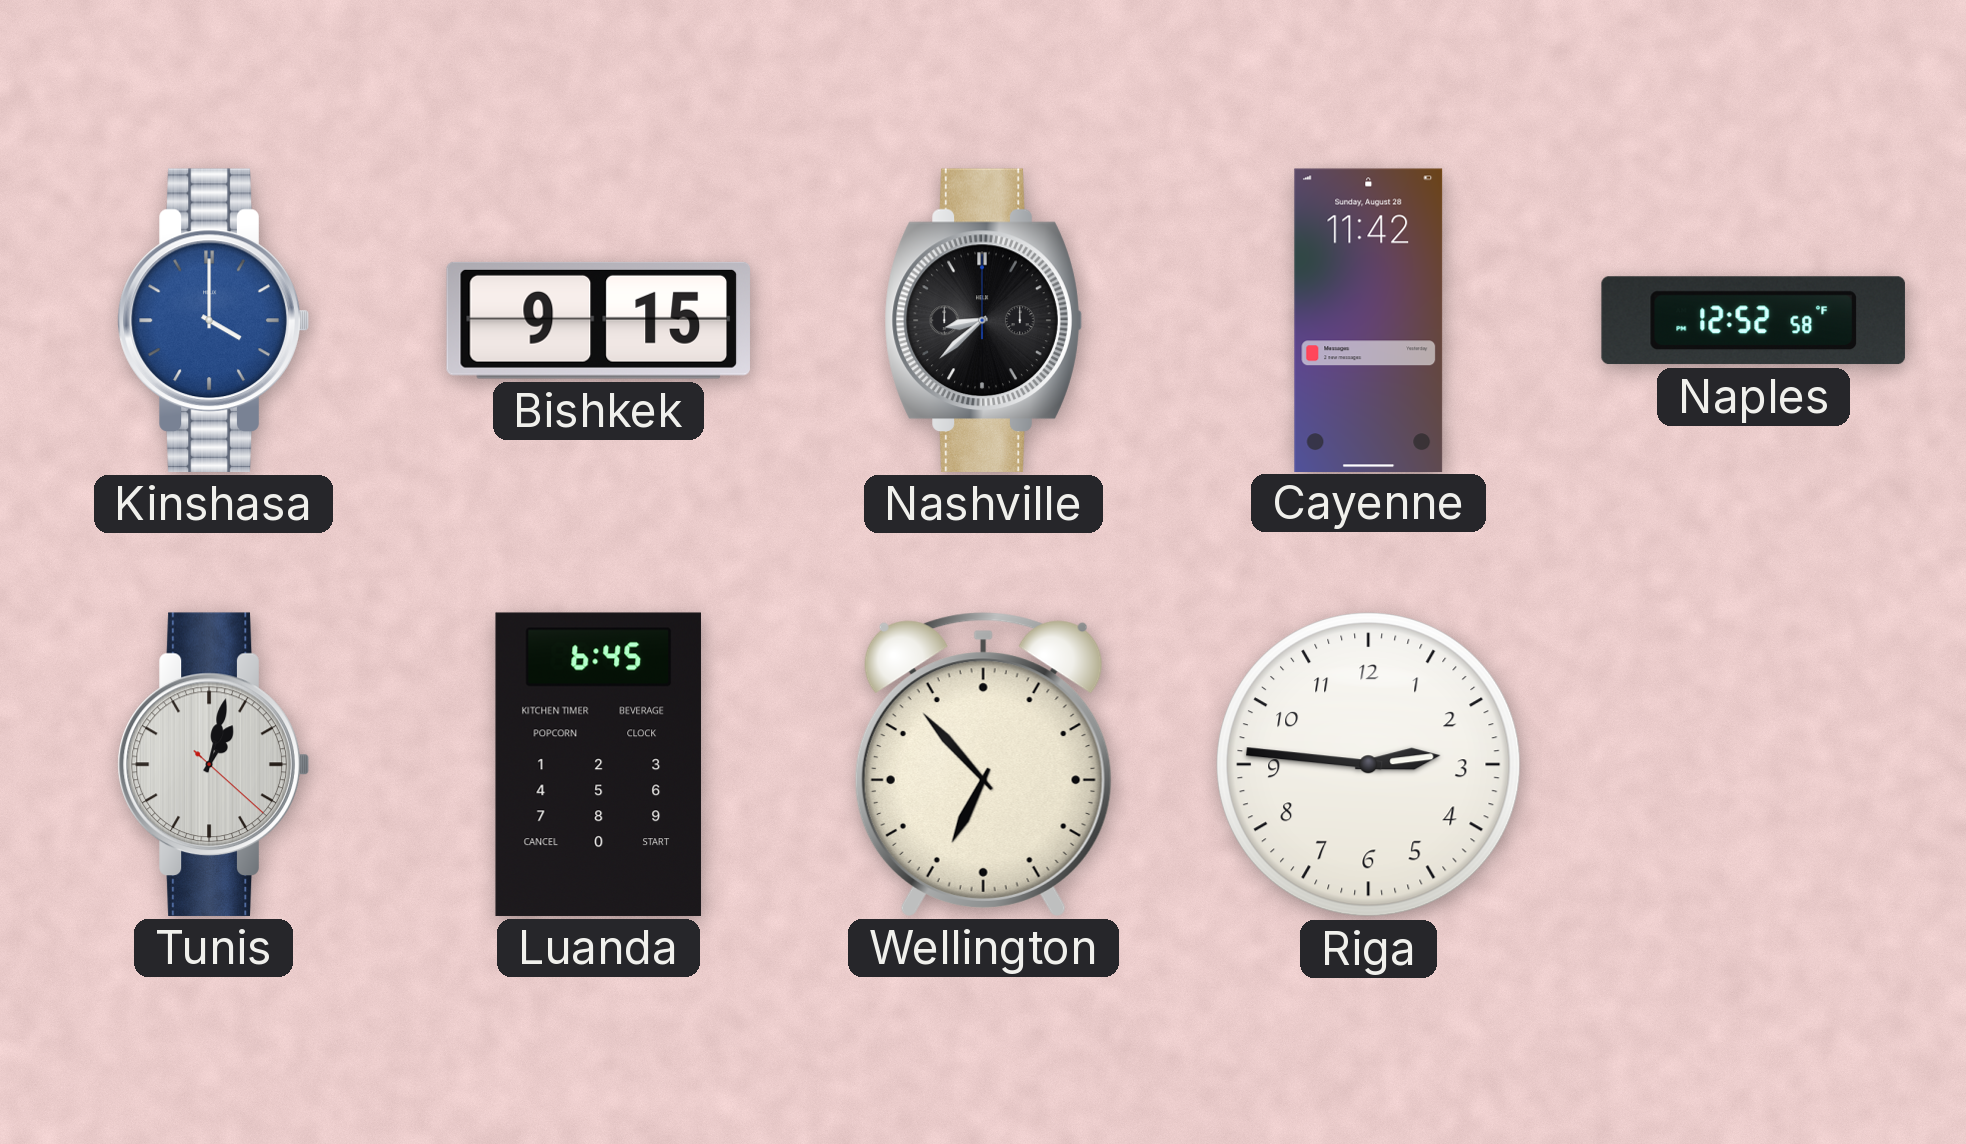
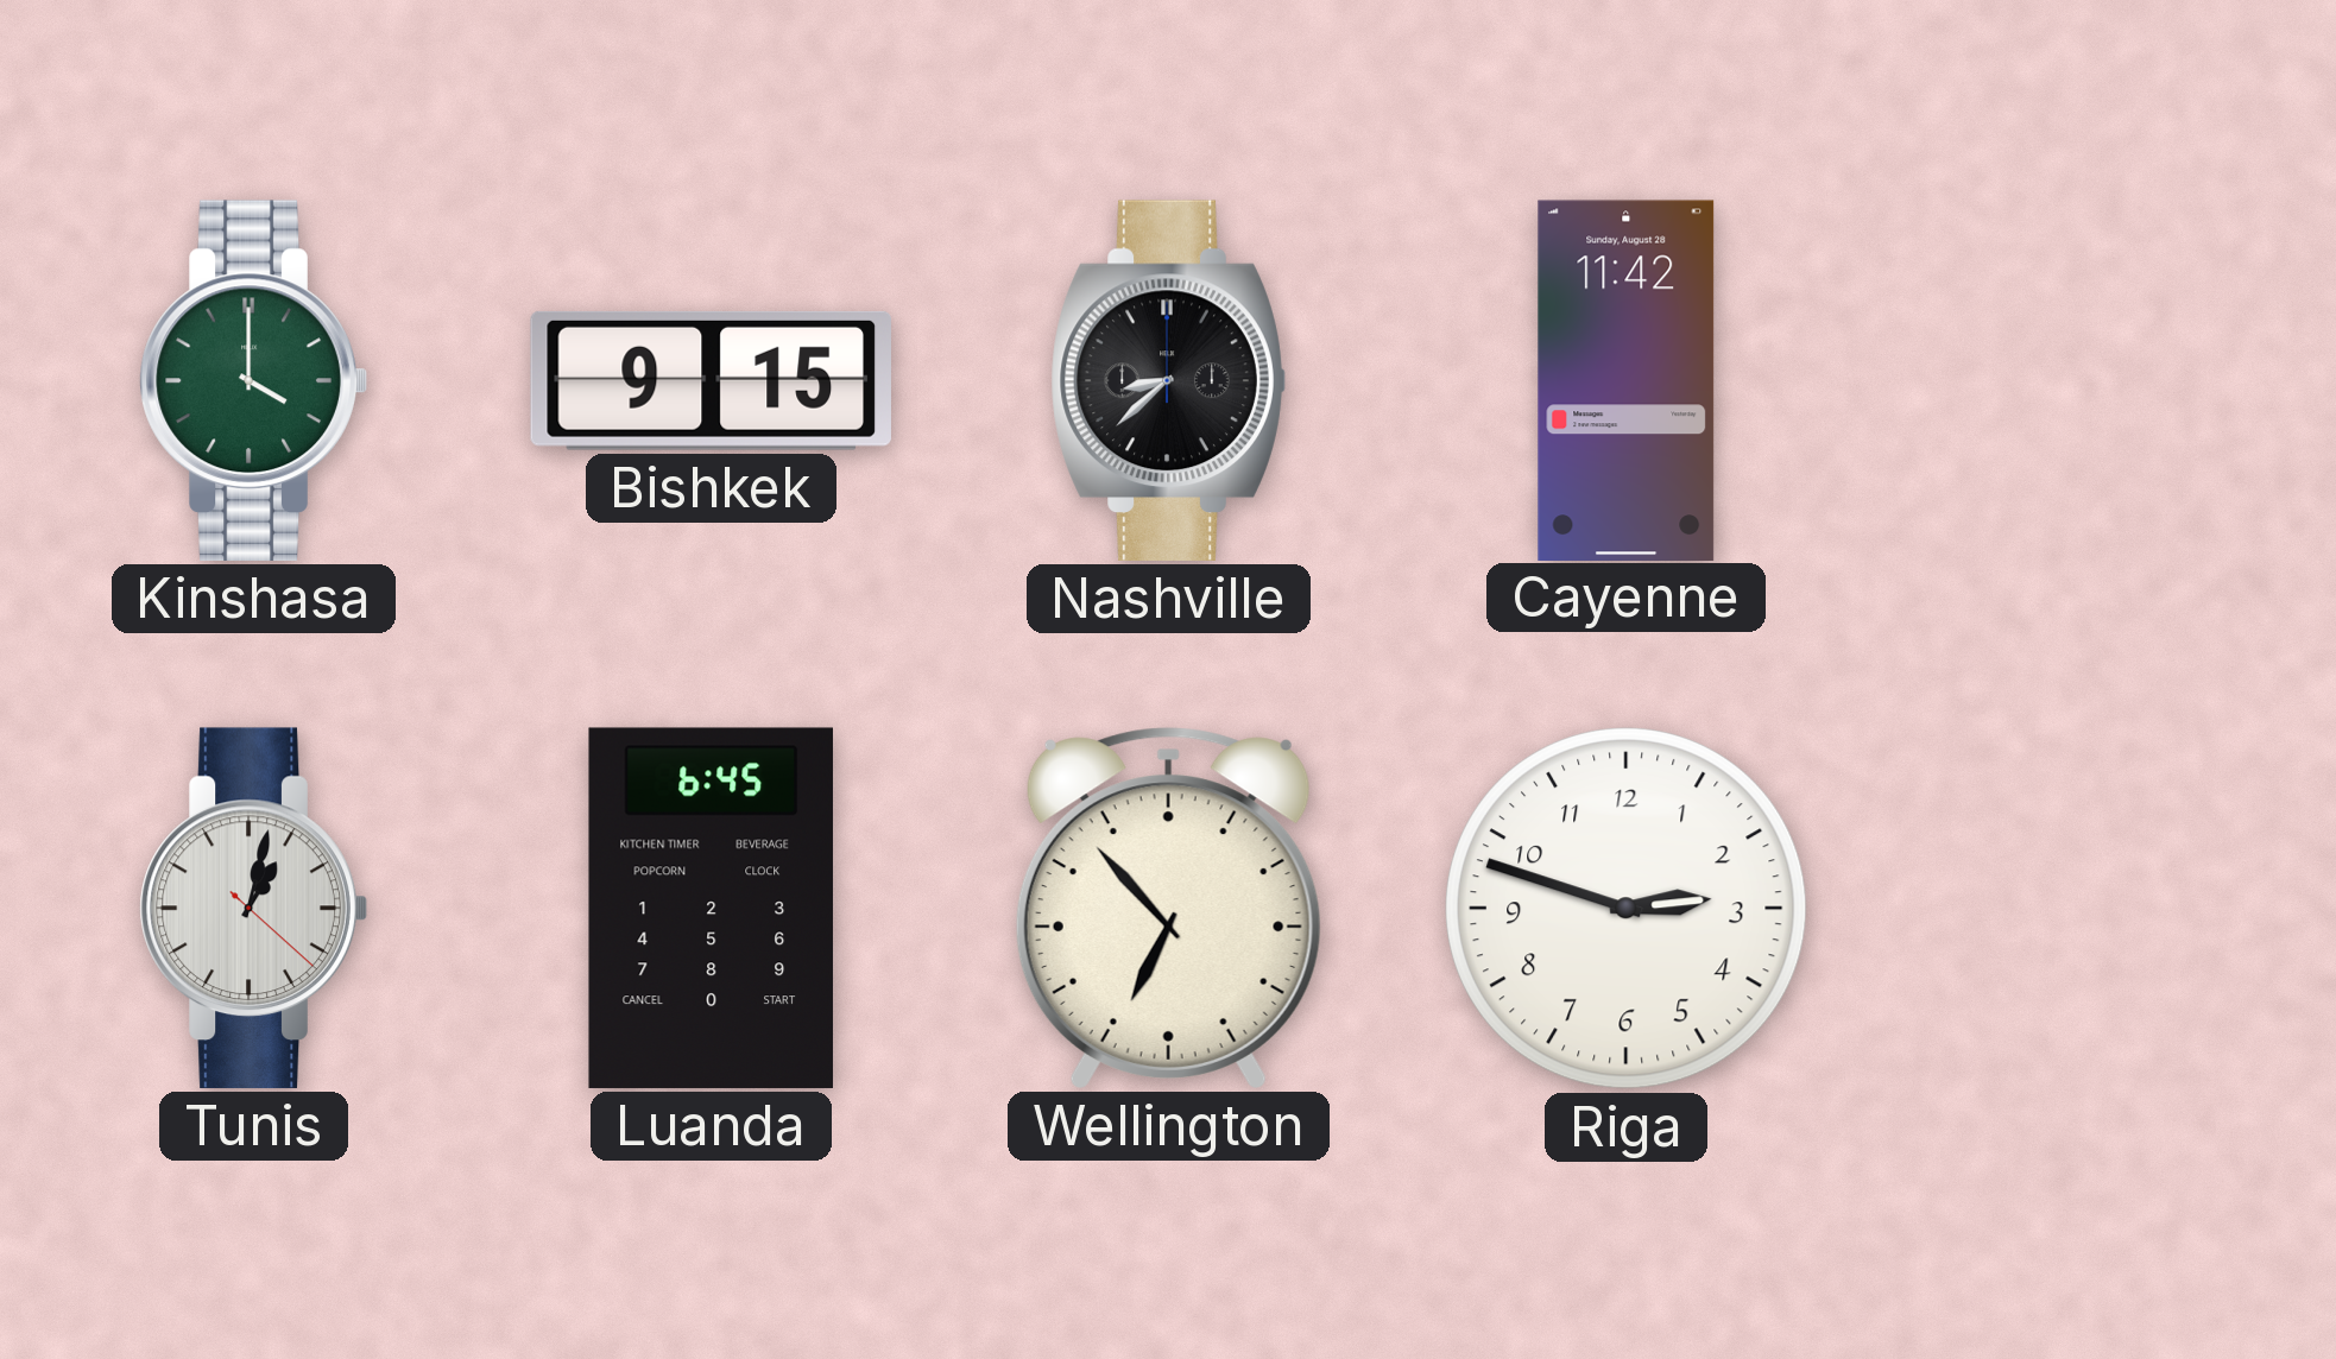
Kinshasa dial: blue -> green
Naples: 12:52 -> none
Riga: 2:46 -> 2:48
